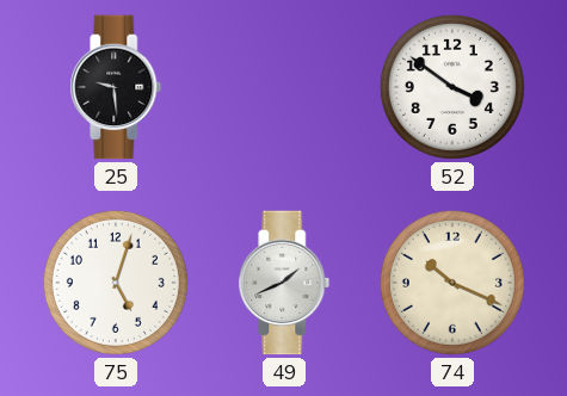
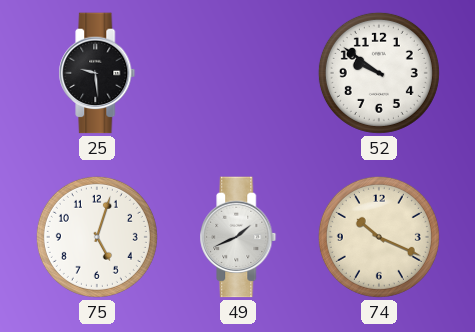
52: 3:51 -> 9:51
